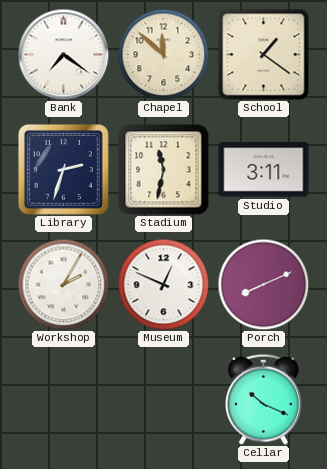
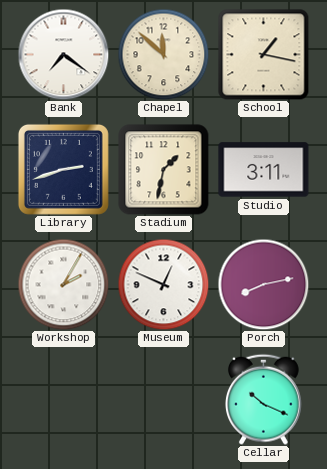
School: 1:21 -> 1:17
Library: 2:33 -> 2:42
Stadium: 11:32 -> 1:32
Porch: 8:11 -> 8:13
